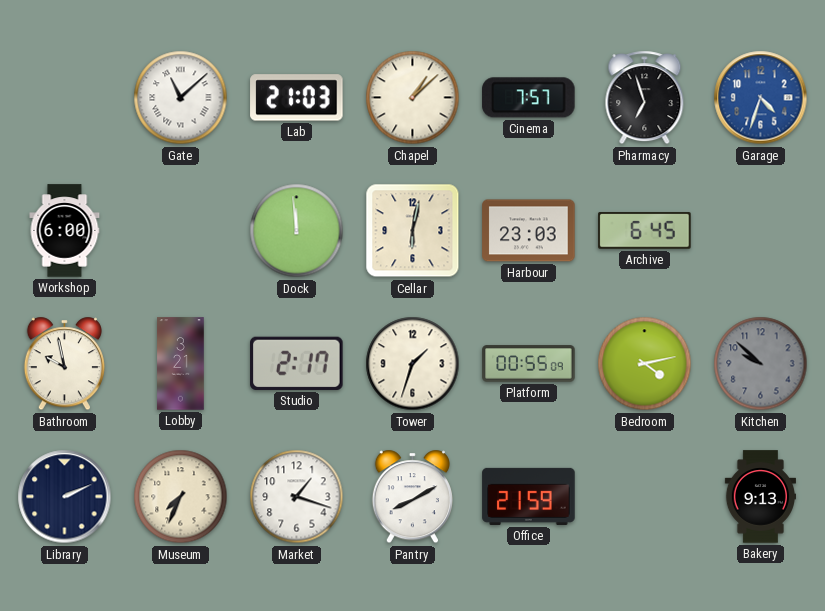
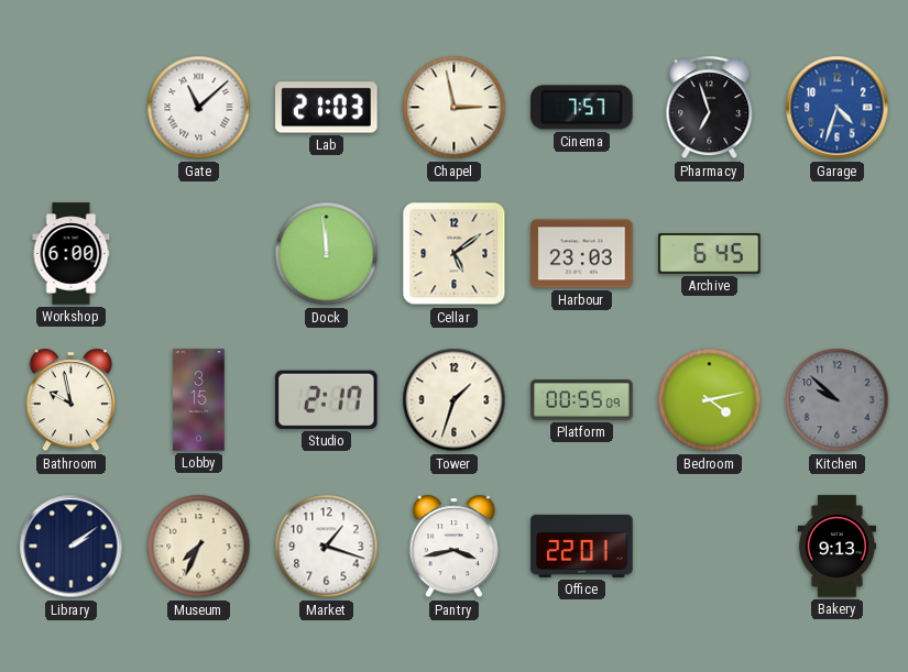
Chapel: 1:08 -> 2:58
Cellar: 6:02 -> 5:09
Lobby: 3:21 -> 3:15
Library: 2:11 -> 2:09
Pantry: 8:10 -> 3:43
Office: 21:59 -> 22:01
